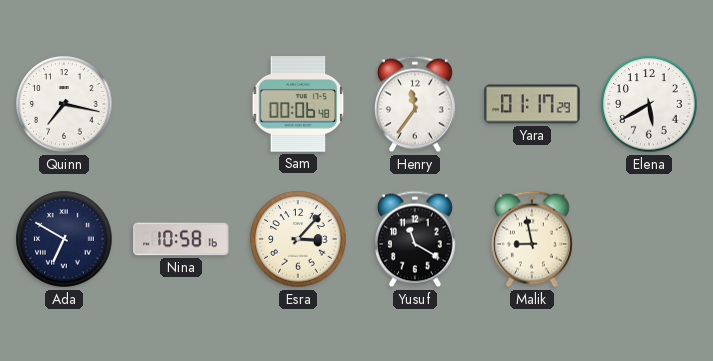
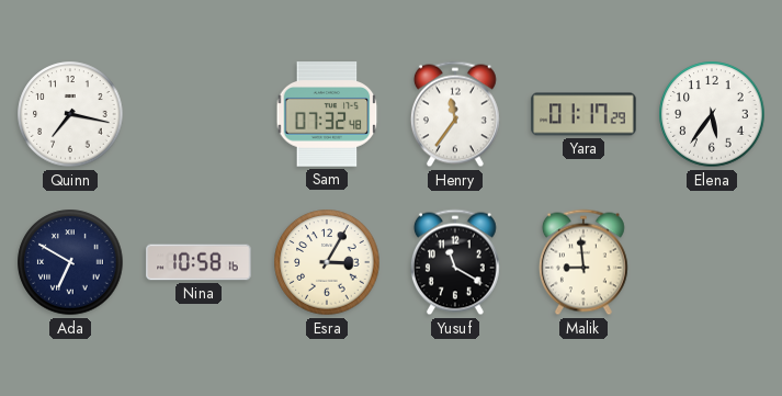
Sam: 00:06 -> 07:32
Elena: 5:40 -> 5:36
Esra: 3:07 -> 3:05
Malik: 8:58 -> 8:59
